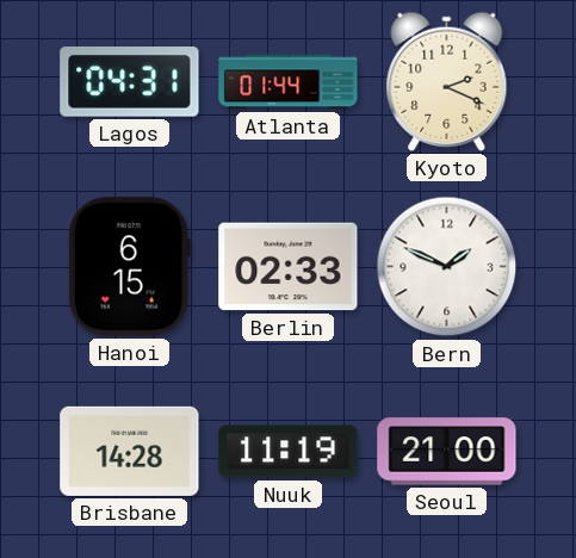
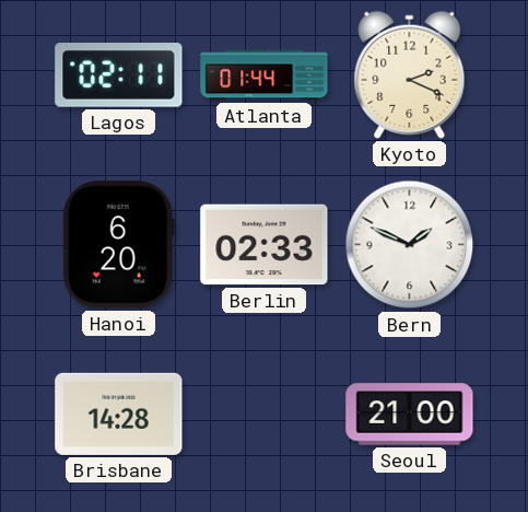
Lagos: 04:31 -> 02:11
Hanoi: 6:15 -> 6:20
Nuuk: 11:19 -> none
